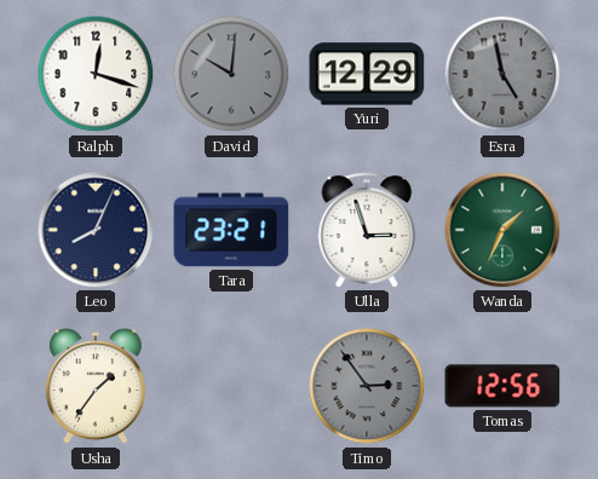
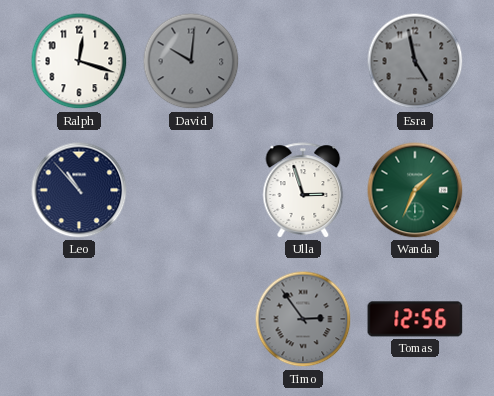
Yuri: 12:29 -> none
Leo: 8:04 -> 10:53
Tara: 23:21 -> none
Usha: 1:36 -> none
